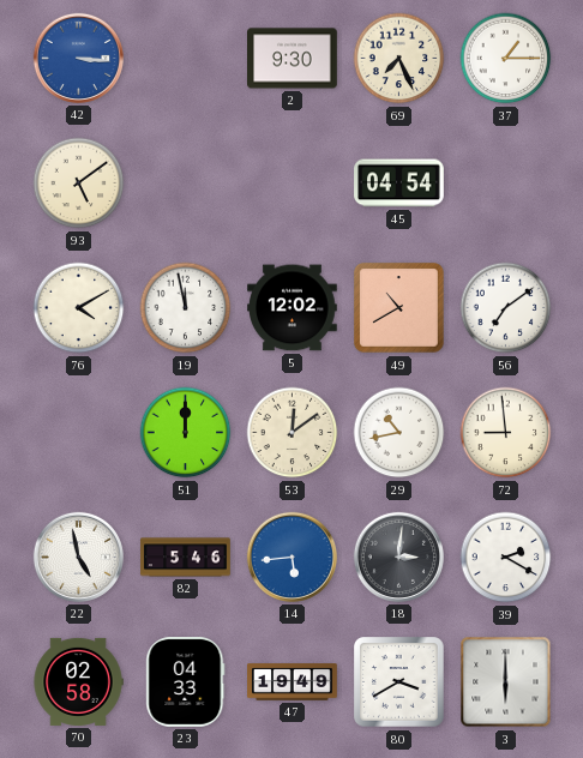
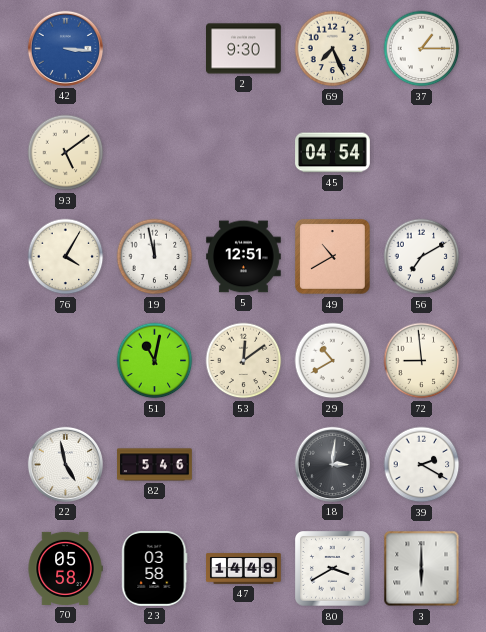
76: 4:10 -> 4:05
5: 12:02 -> 12:51
56: 7:09 -> 7:10
51: 12:00 -> 11:02
29: 10:43 -> 10:40
14: 5:44 -> none
70: 02:58 -> 05:58
23: 04:33 -> 03:58
47: 19:49 -> 14:49
